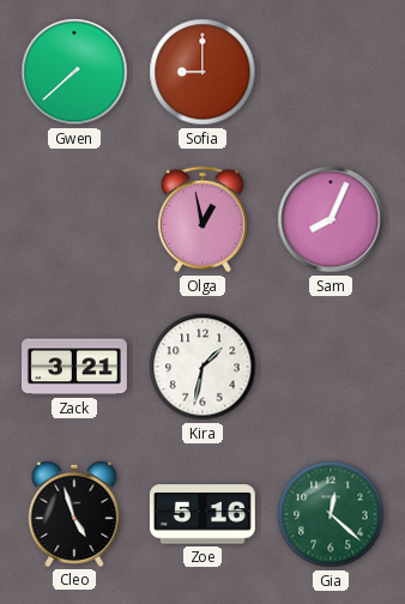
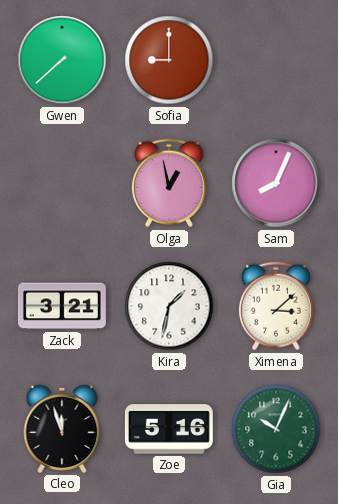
Ximena: none -> 3:08
Cleo: 4:57 -> 11:57
Gia: 12:22 -> 10:04
